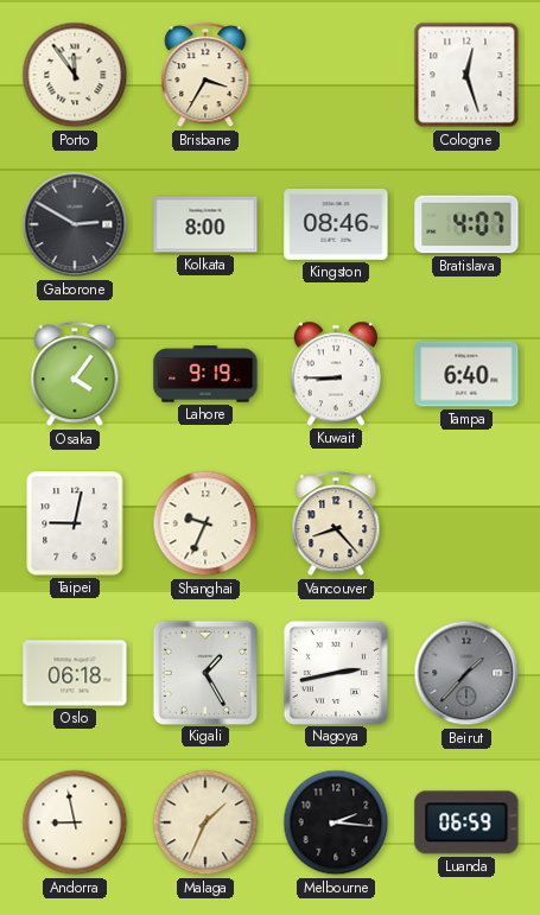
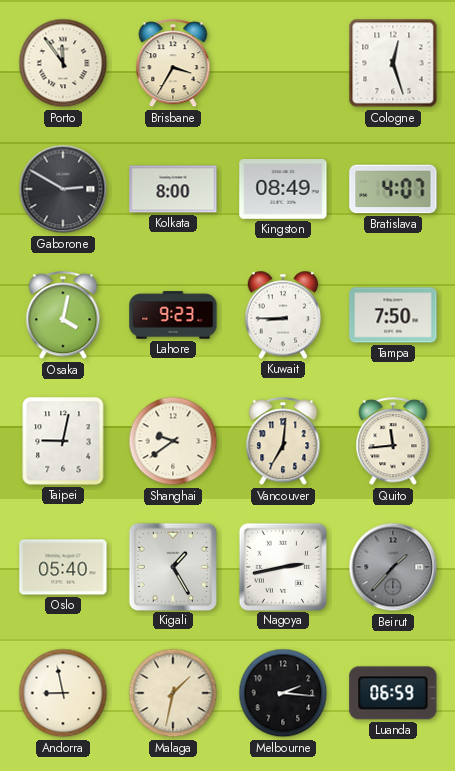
Kingston: 08:46 -> 08:49
Osaka: 4:06 -> 4:02
Lahore: 9:19 -> 9:23
Tampa: 6:40 -> 7:50
Shanghai: 9:34 -> 9:39
Vancouver: 8:23 -> 7:01
Quito: none -> 11:44
Oslo: 06:18 -> 05:40
Malaga: 1:34 -> 1:32
